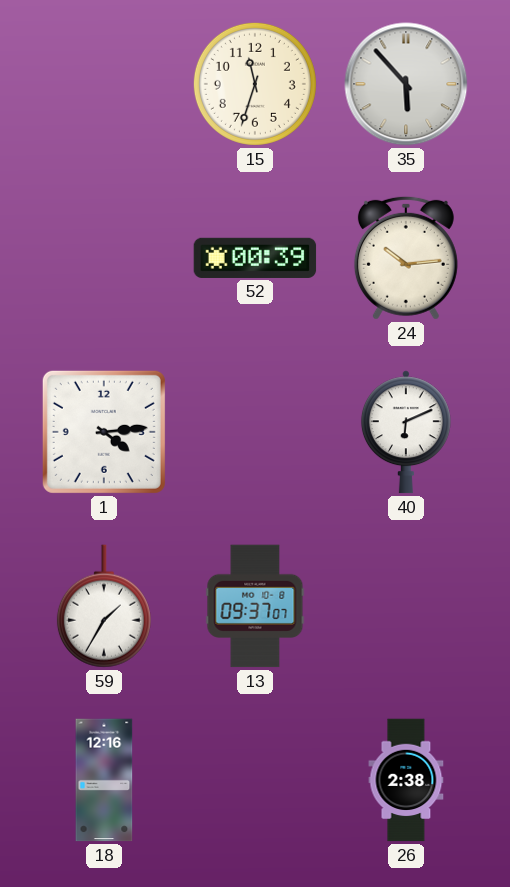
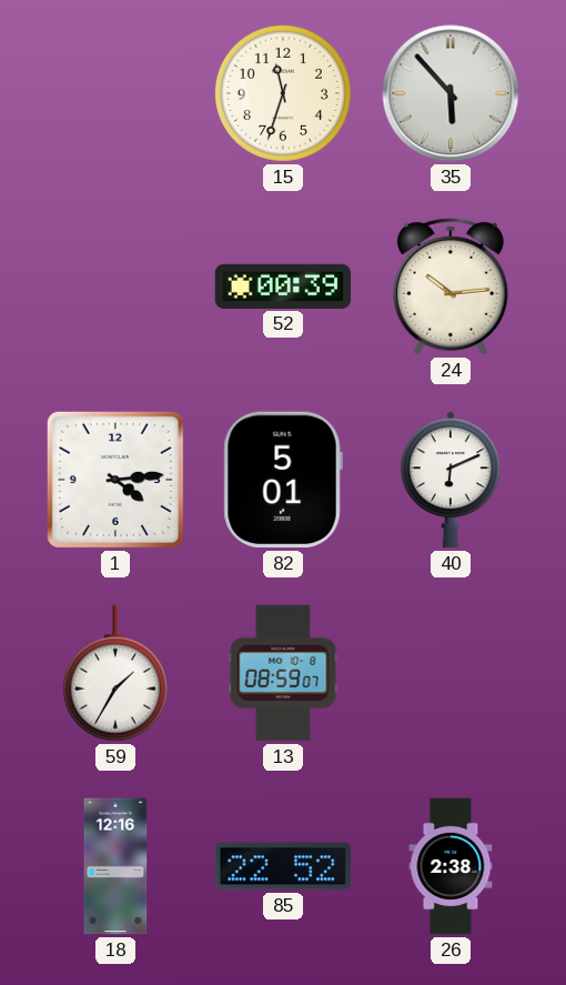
82: none -> 5:01
13: 09:37 -> 08:59
85: none -> 22:52
